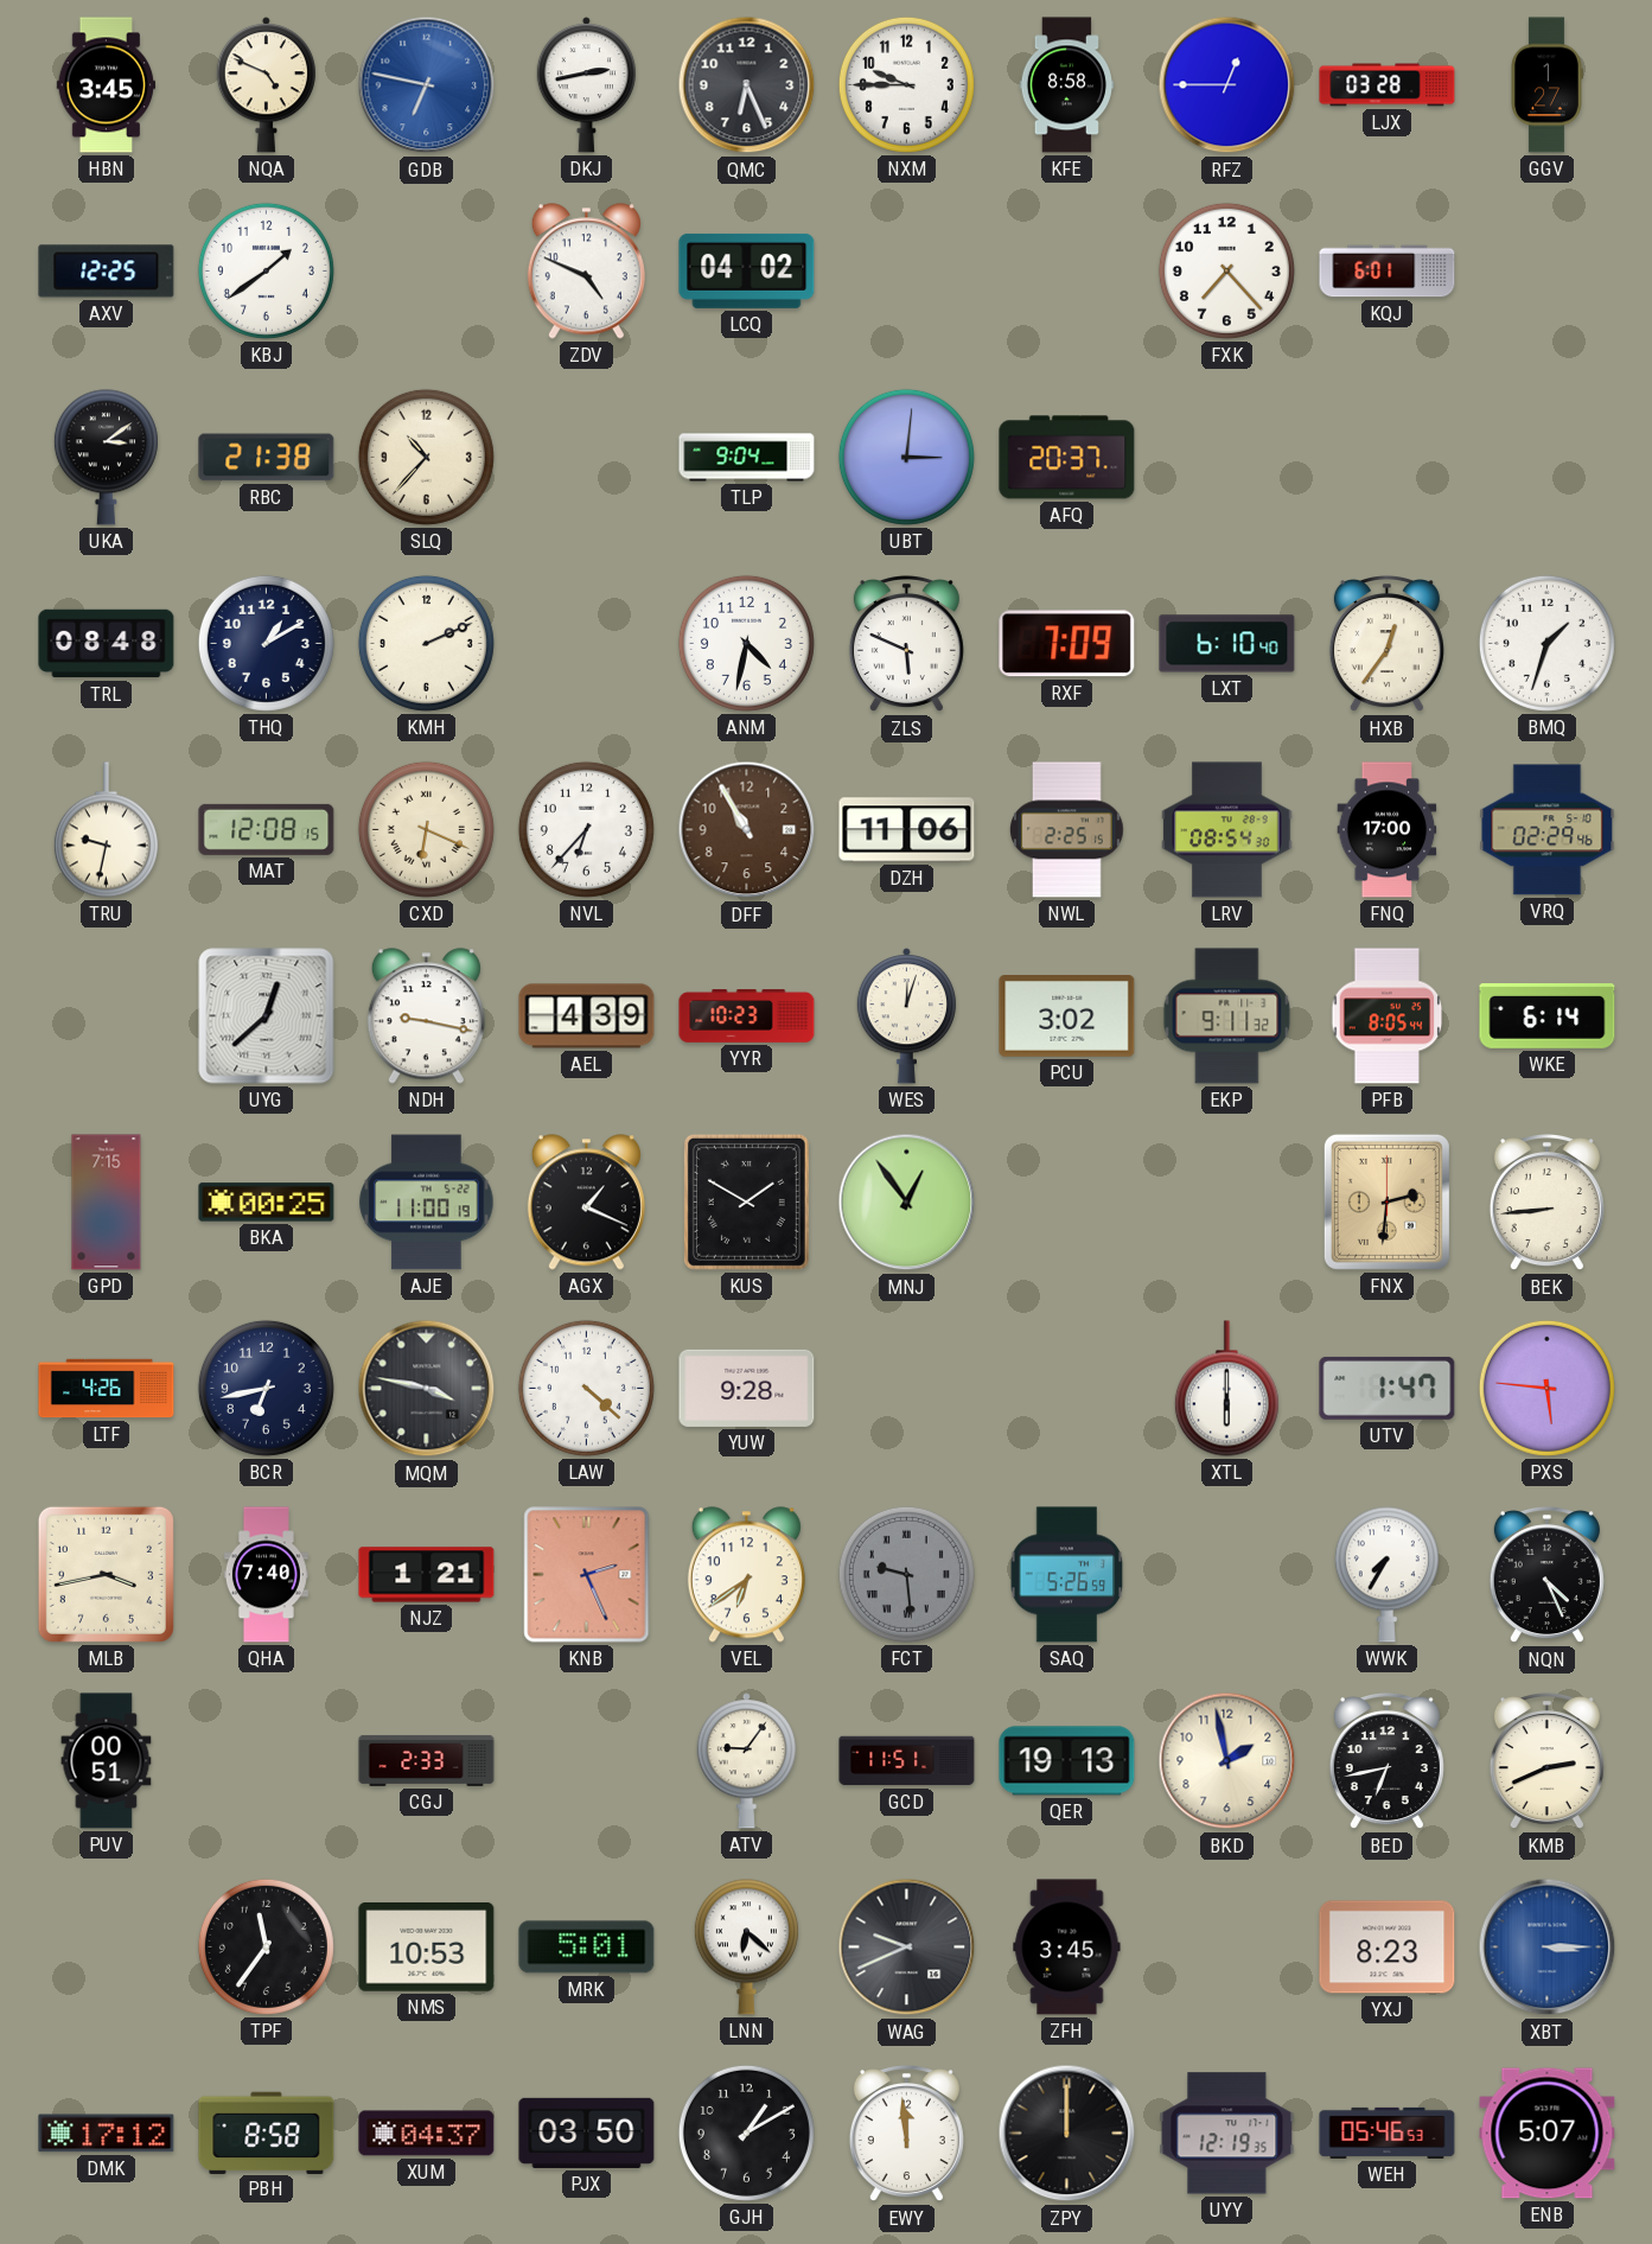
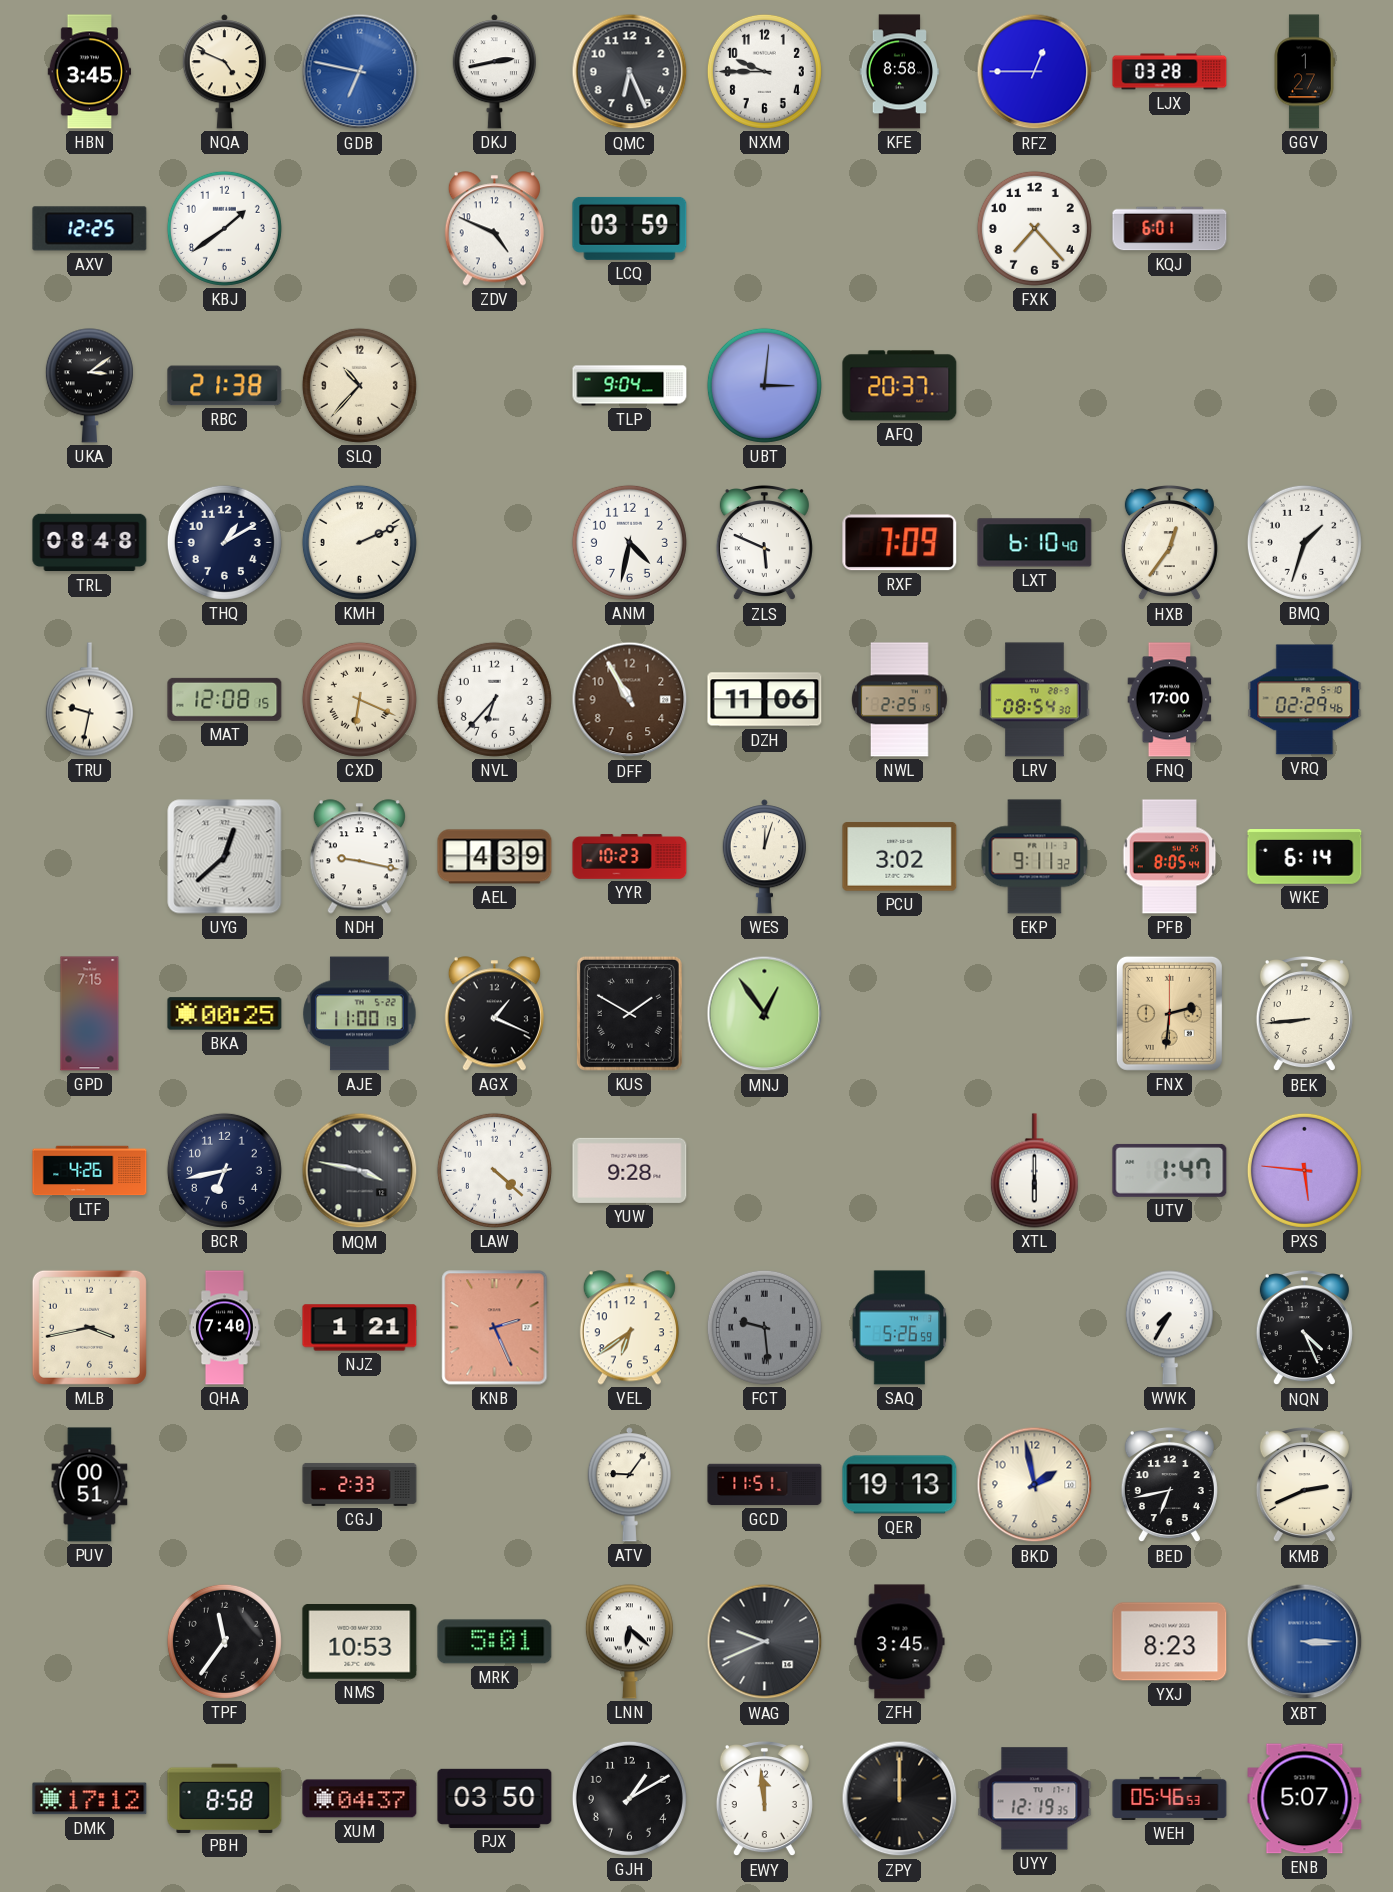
LCQ: 04:02 -> 03:59
